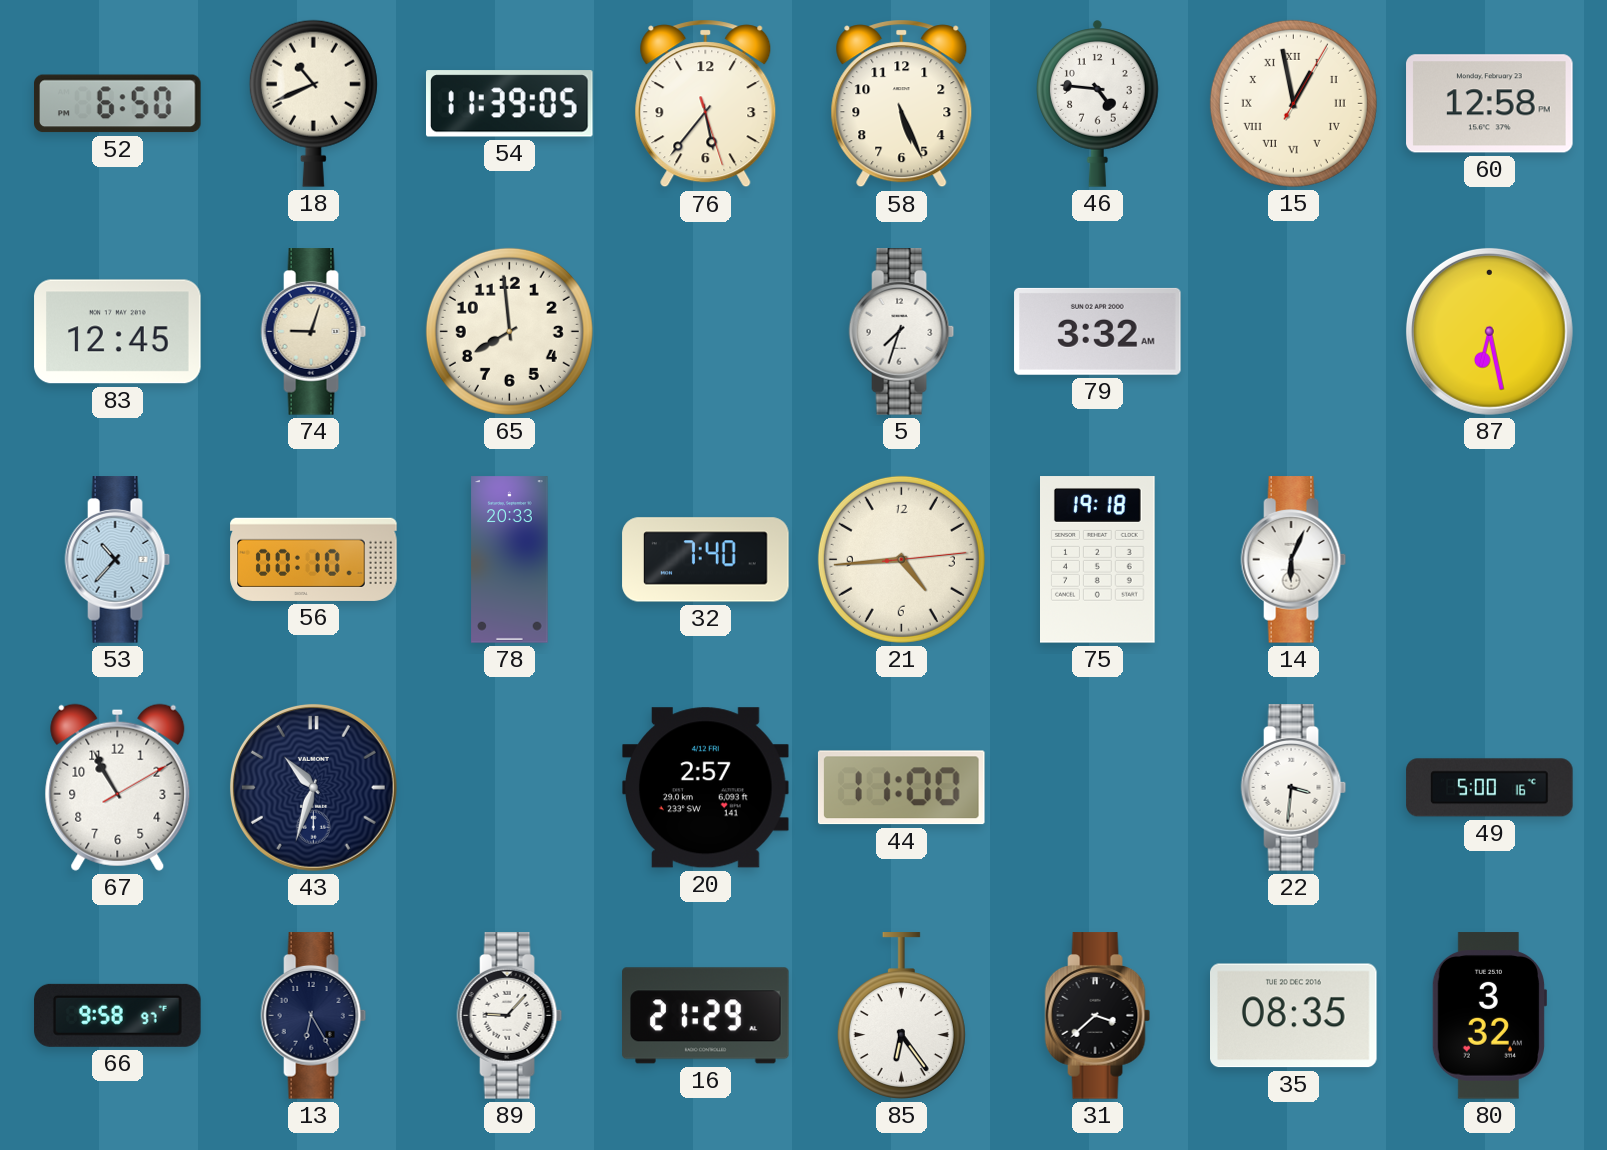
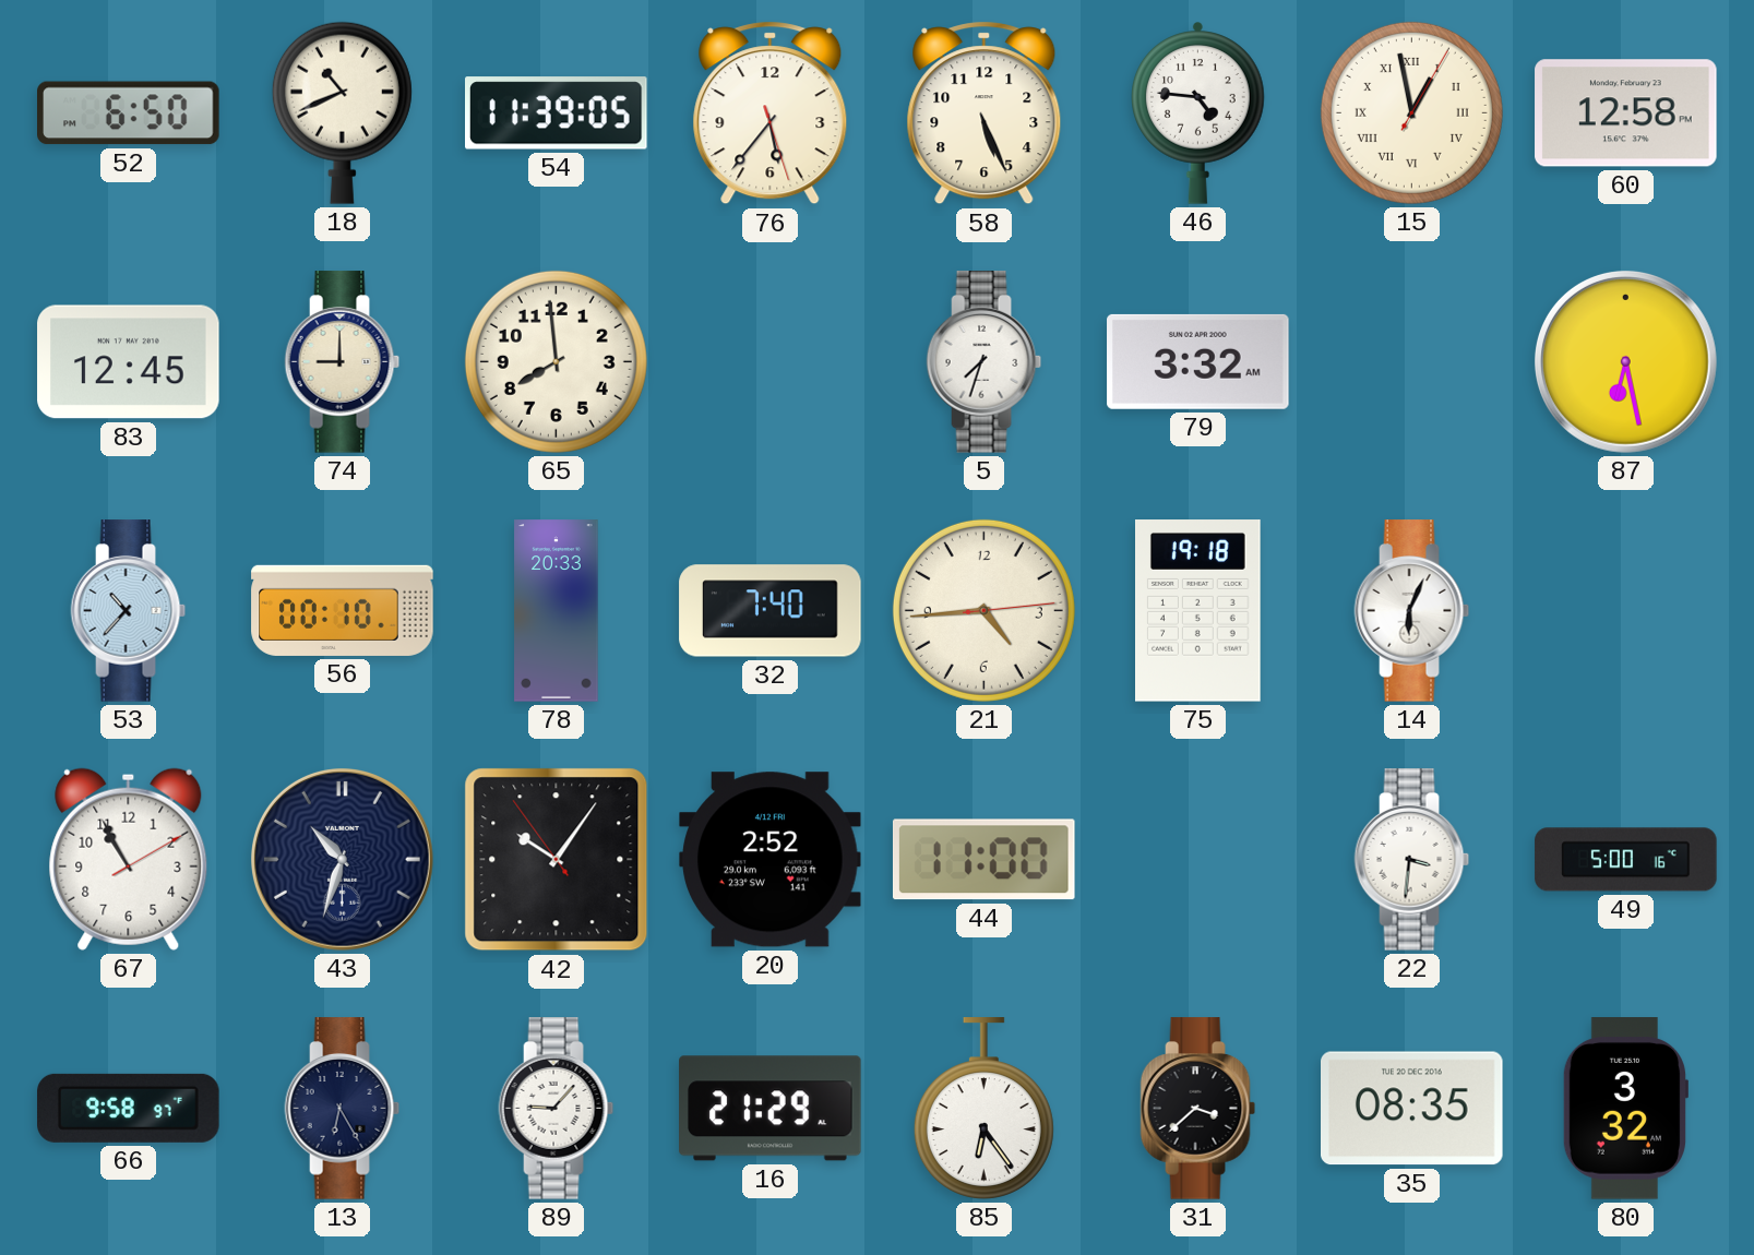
74: 9:03 -> 9:00
42: none -> 10:05
20: 2:57 -> 2:52
